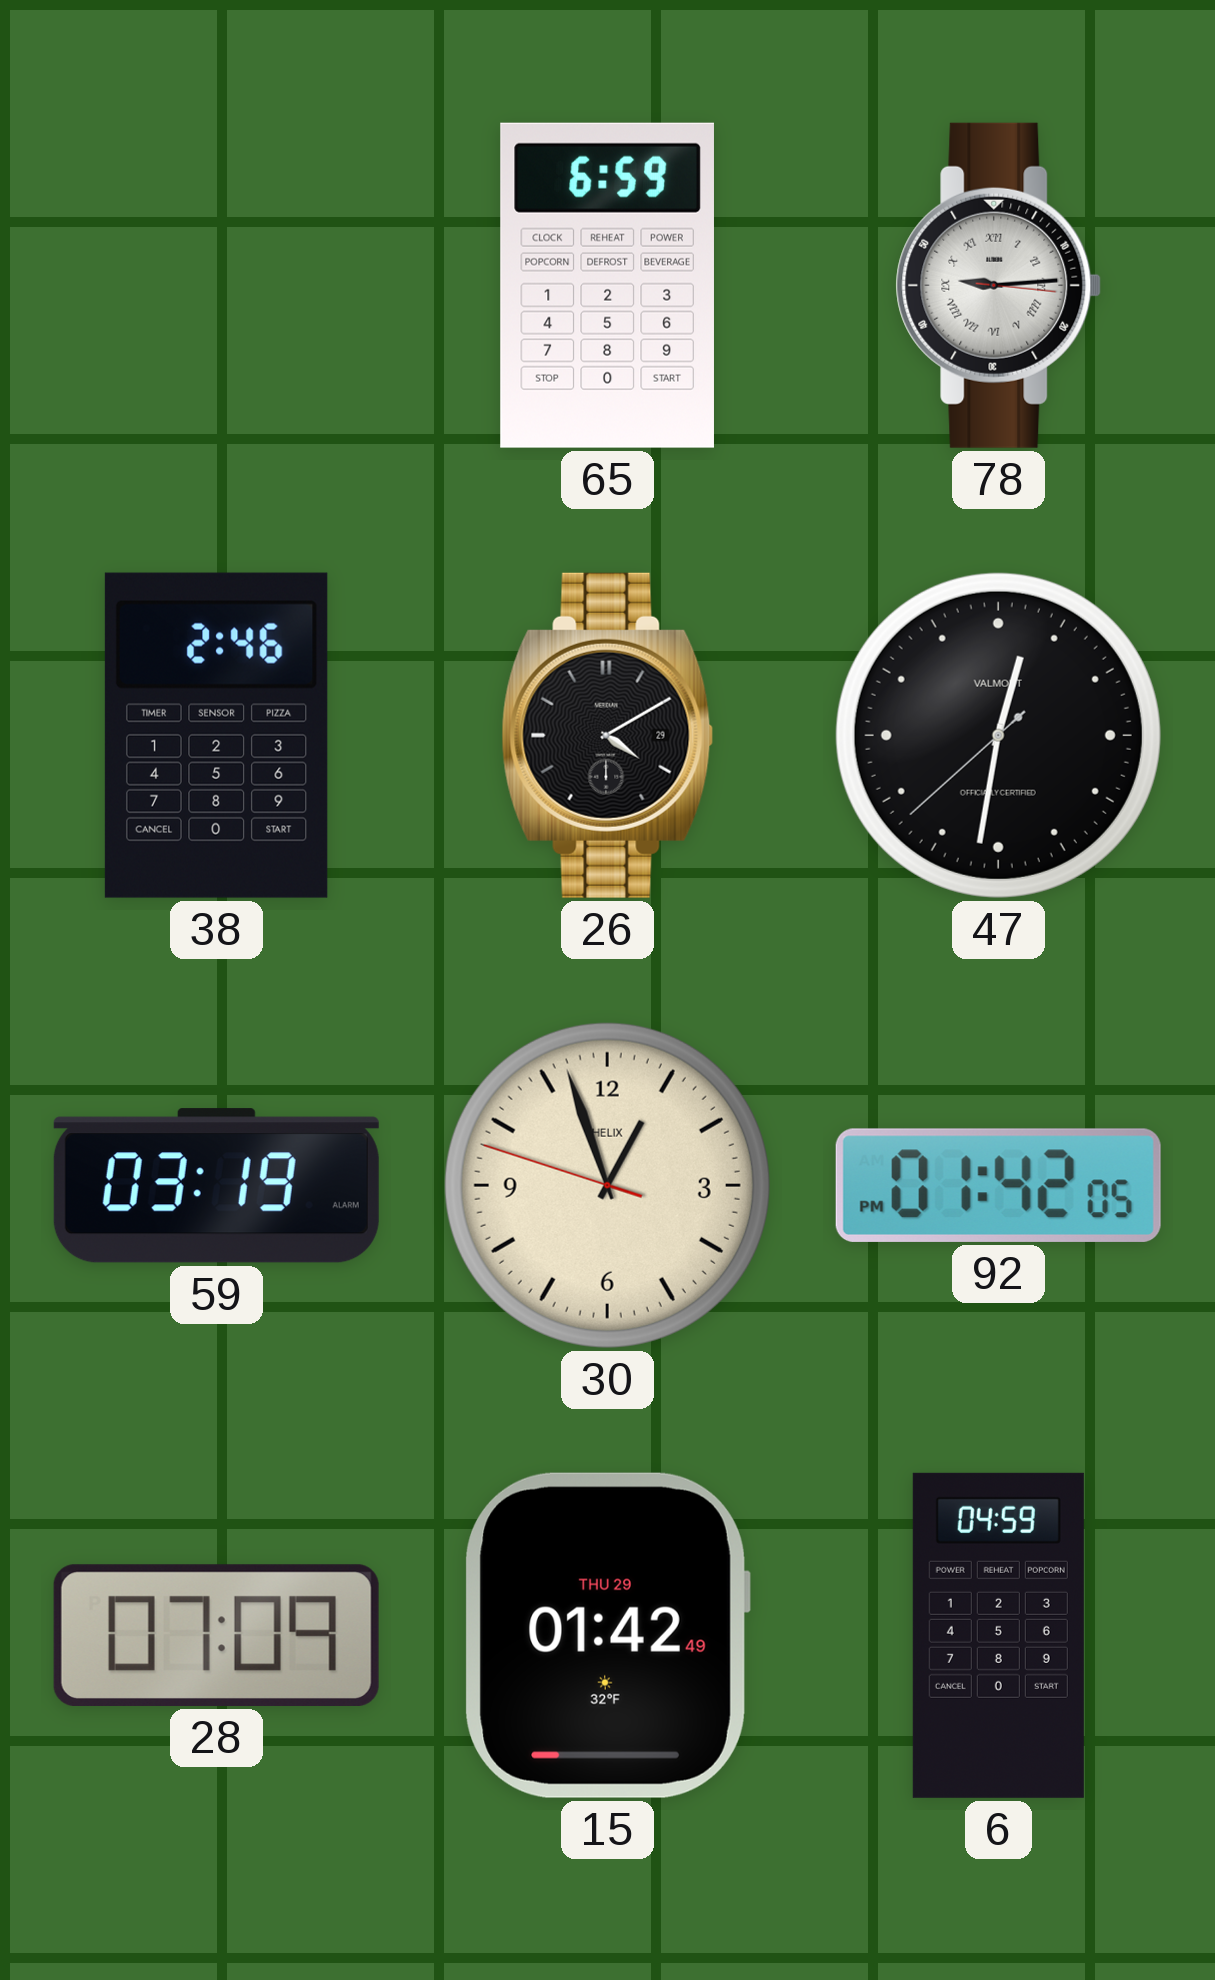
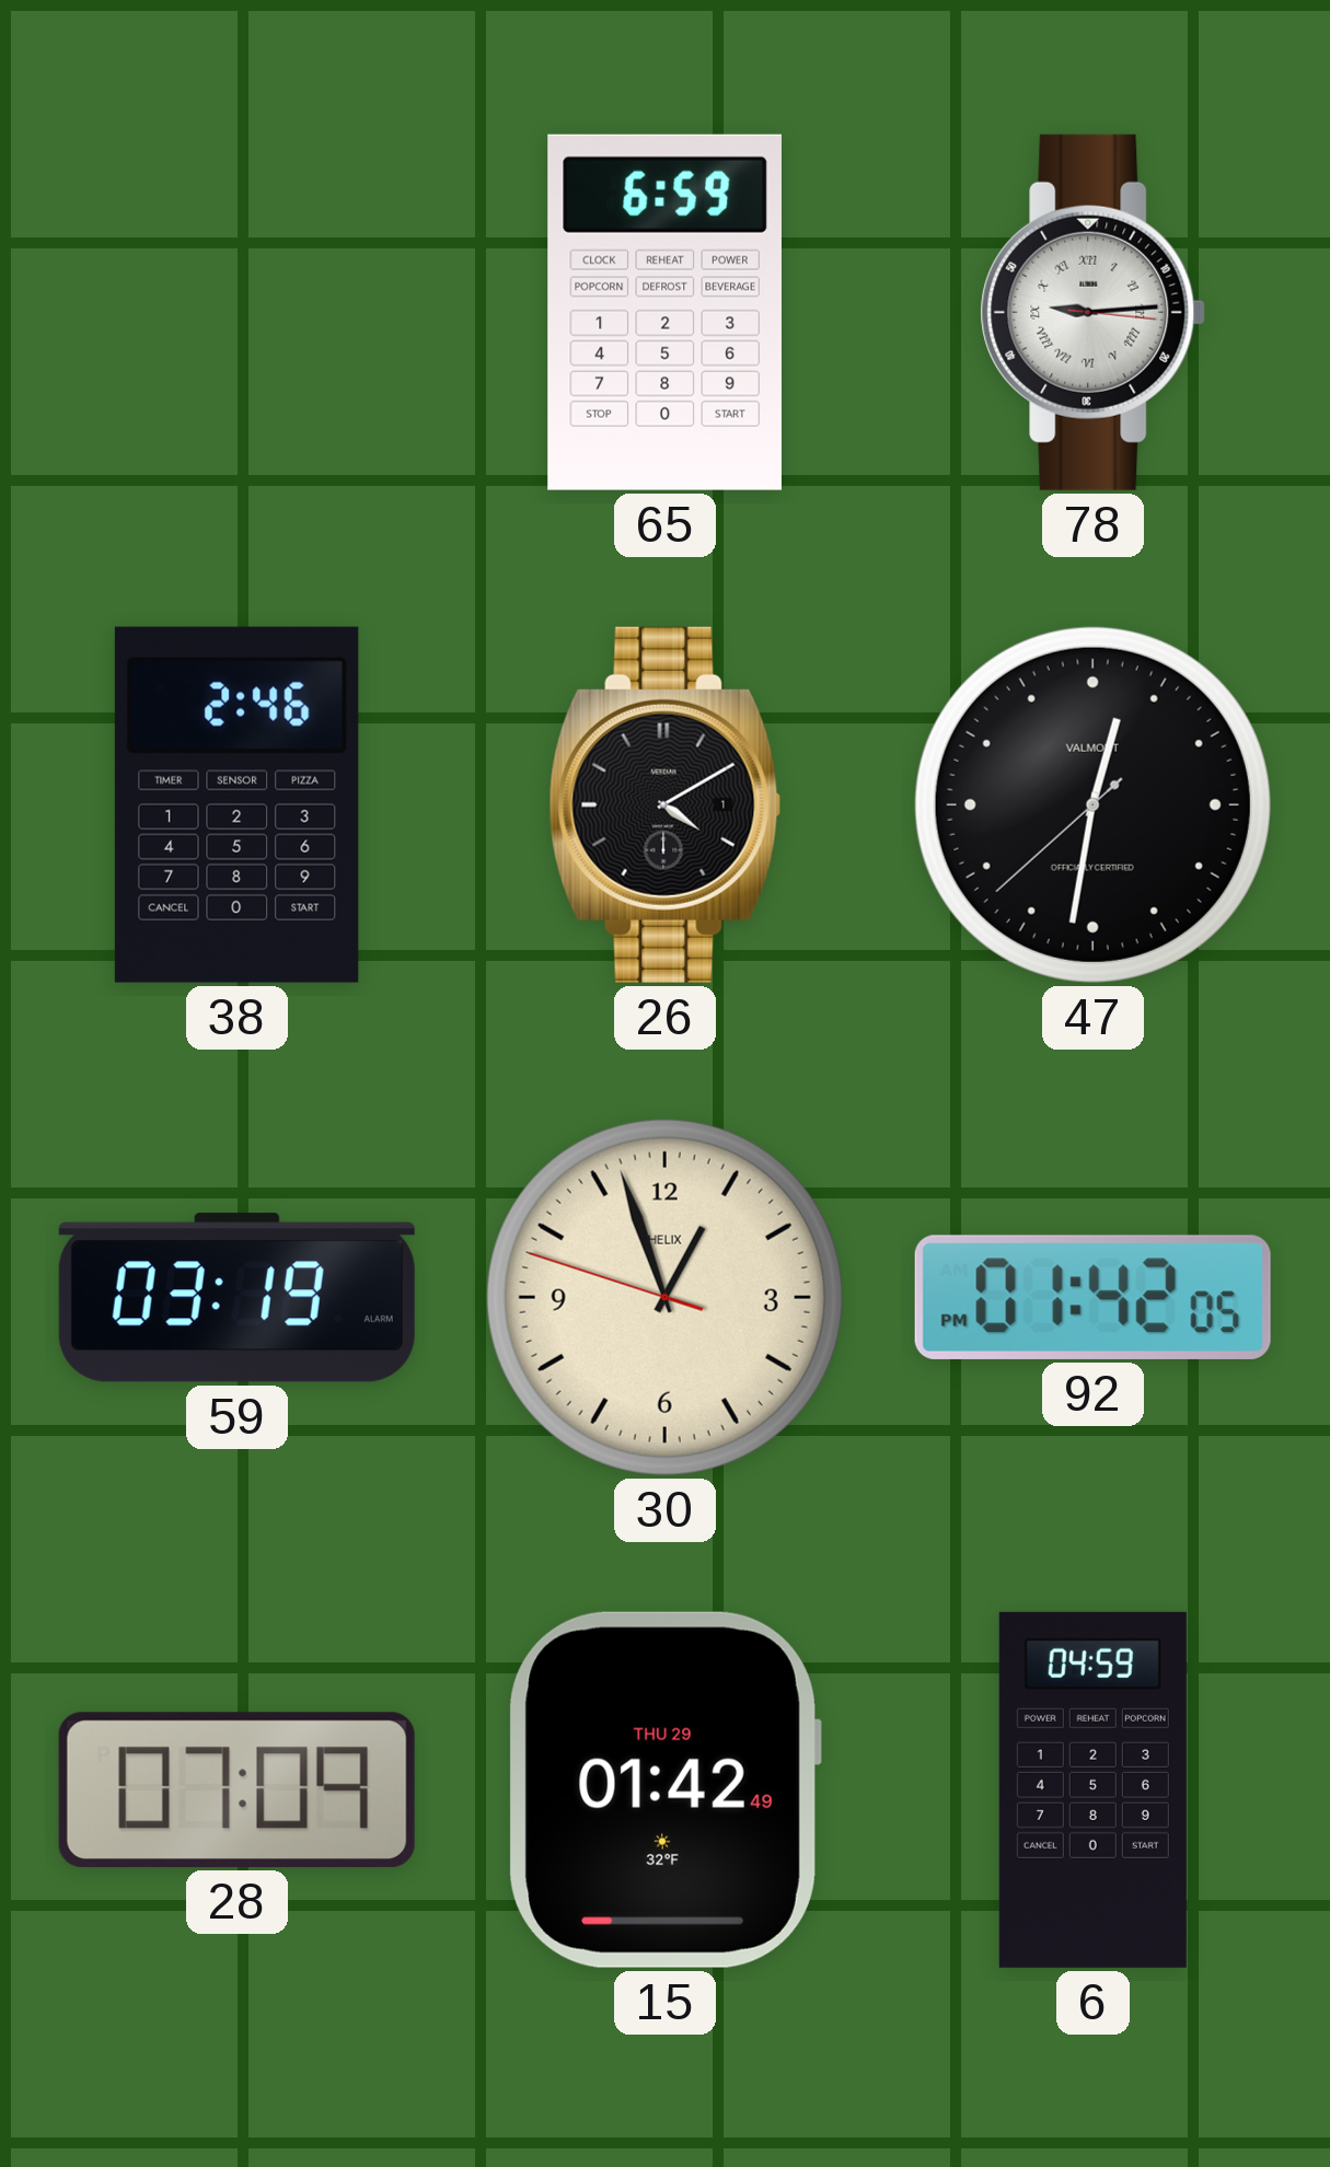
26 date: 29 -> 1
